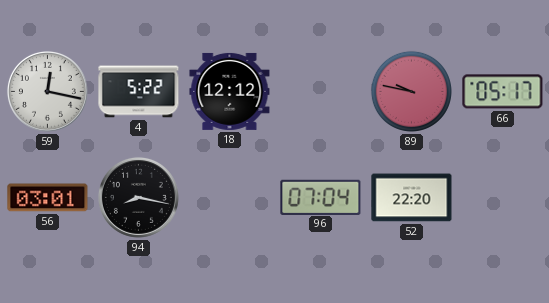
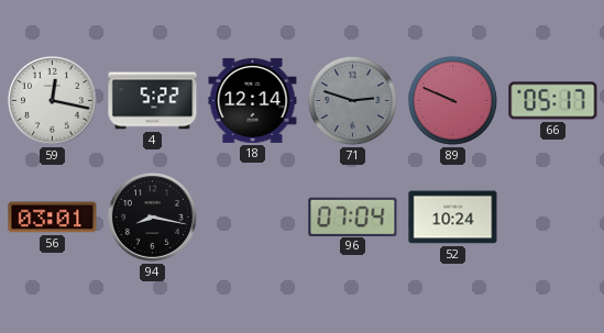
18: 12:12 -> 12:14
71: none -> 2:48
89: 9:47 -> 9:49
52: 22:20 -> 10:24
